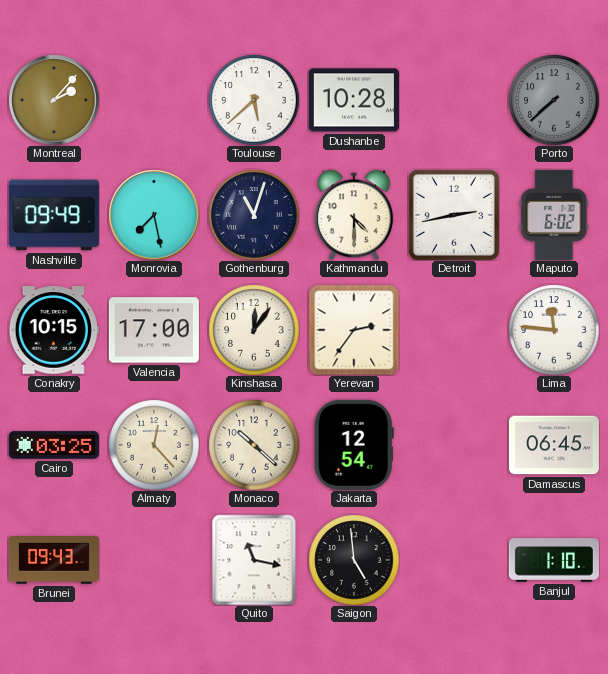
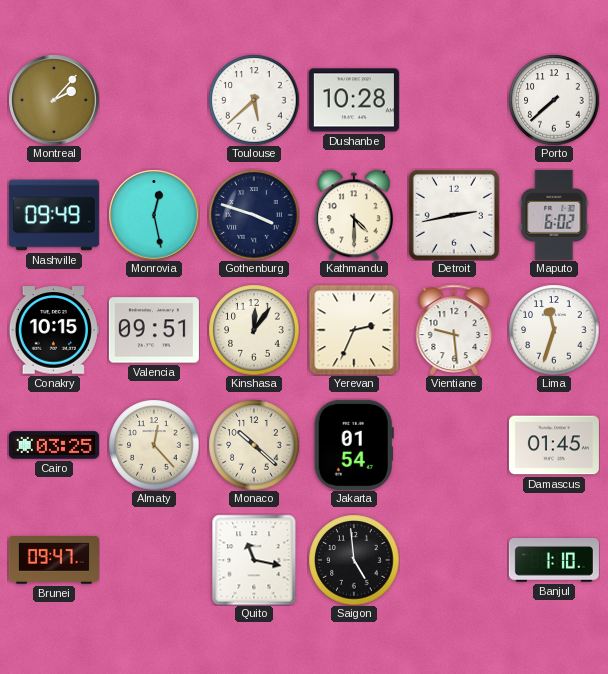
Porto dial: grey -> white
Monrovia: 7:28 -> 12:28
Gothenburg: 11:03 -> 3:48
Valencia: 17:00 -> 09:51
Yerevan: 2:36 -> 2:34
Vientiane: none -> 9:29
Lima: 11:46 -> 11:33
Jakarta: 12:54 -> 01:54
Damascus: 06:45 -> 01:45
Brunei: 09:43 -> 09:47
